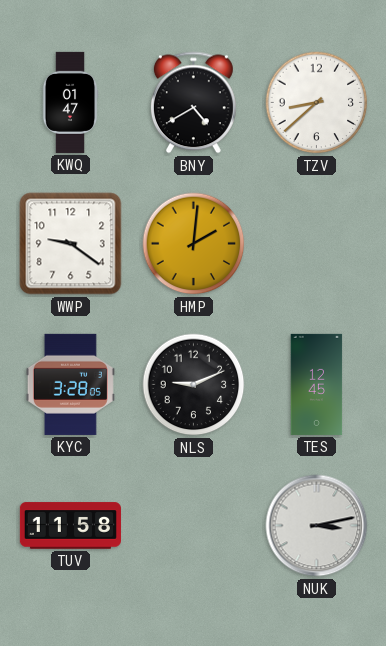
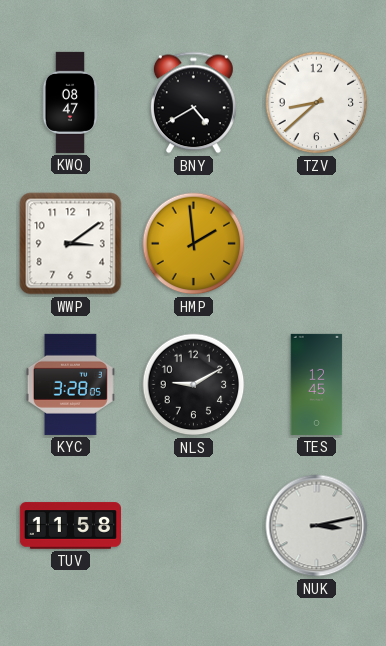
KWQ: 01:47 -> 08:47
WWP: 9:21 -> 3:09
HMP: 2:01 -> 1:59
NLS: 9:11 -> 9:10
